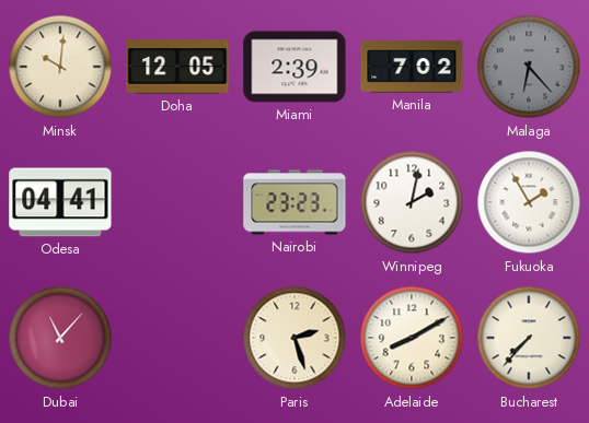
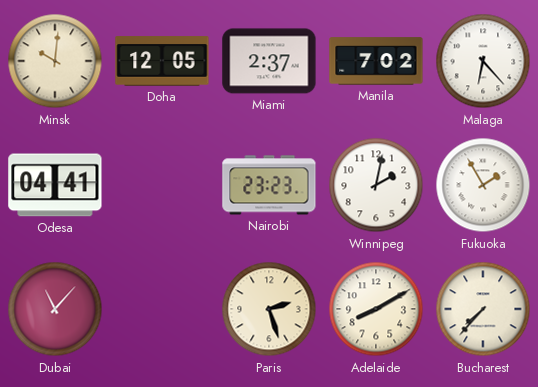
Miami: 2:39 -> 2:37
Malaga dial: grey -> white
